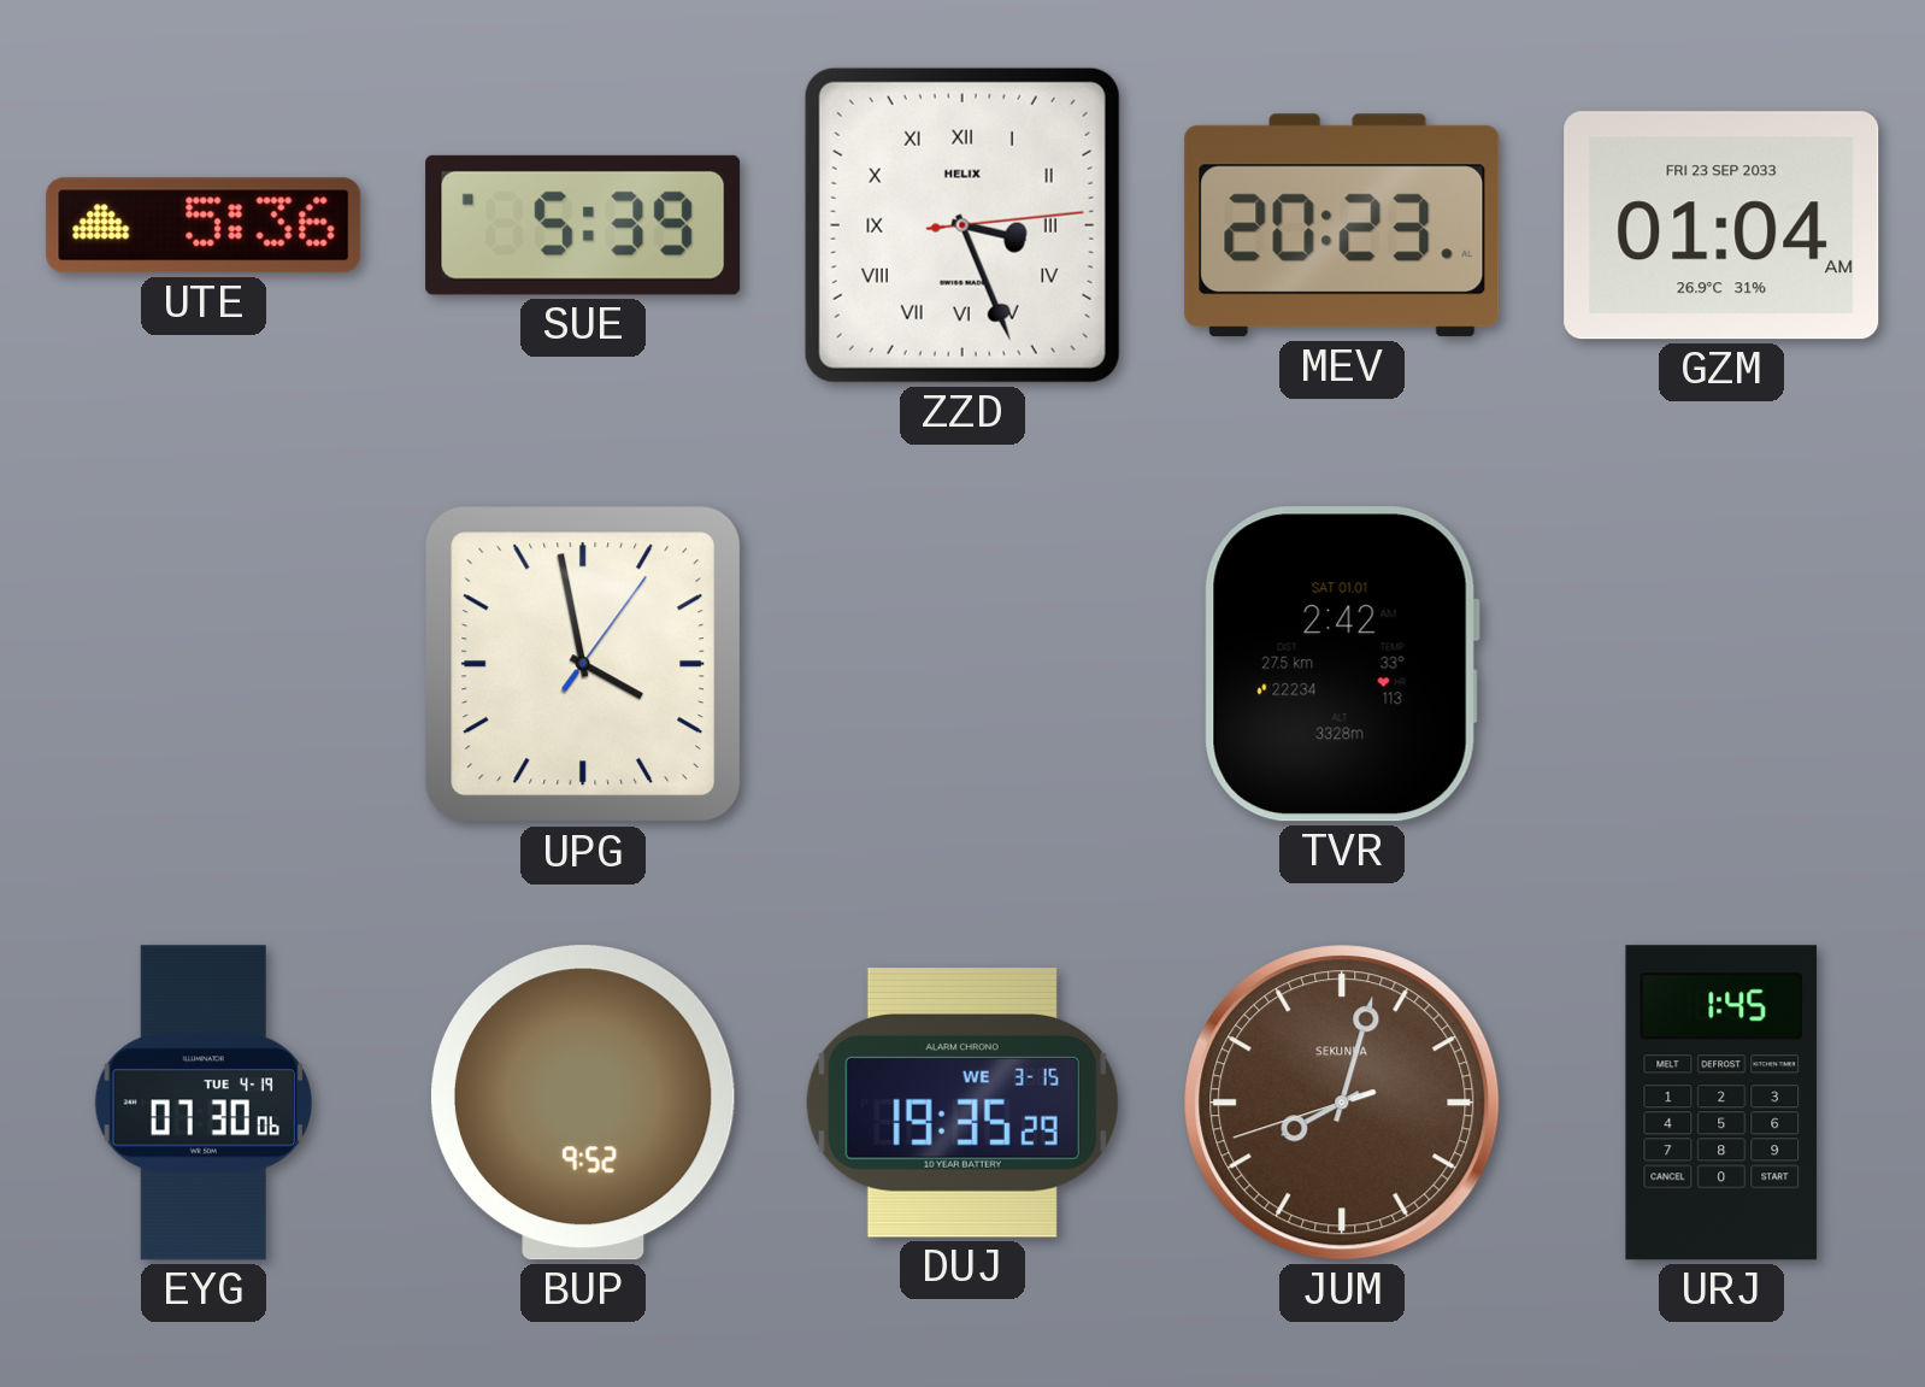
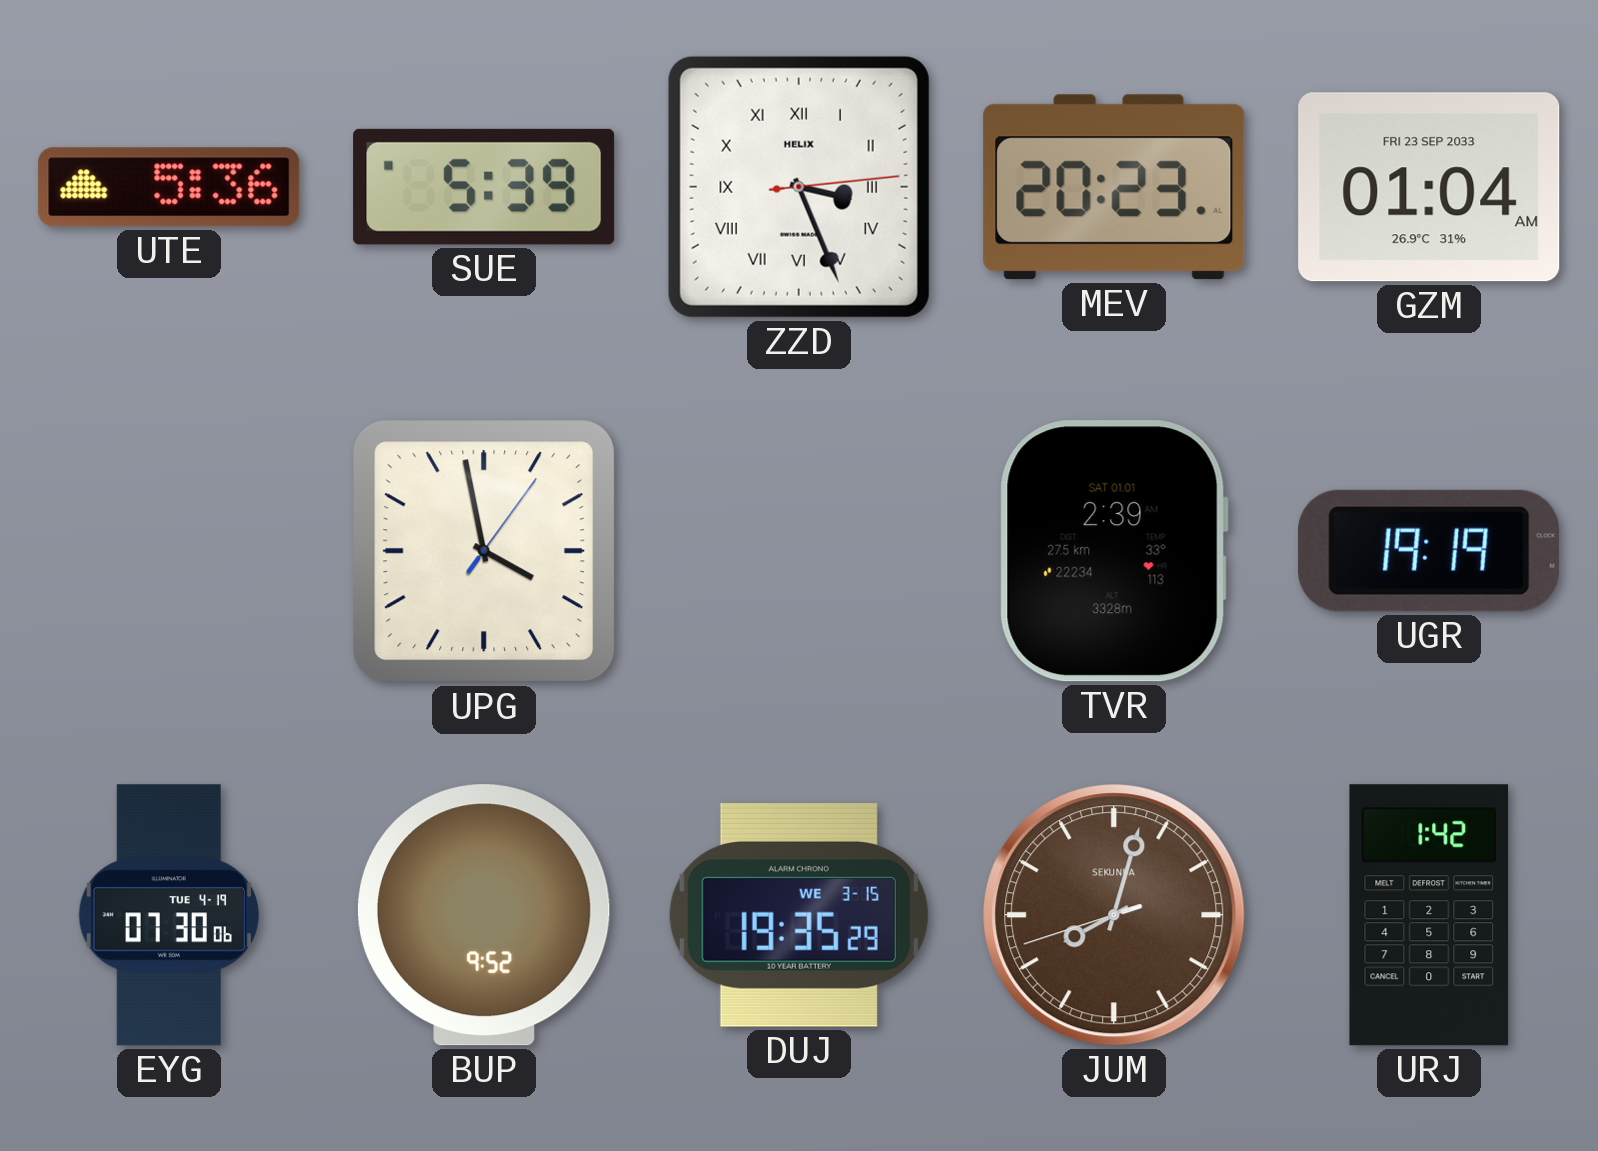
TVR: 2:42 -> 2:39
UGR: none -> 19:19
URJ: 1:45 -> 1:42
